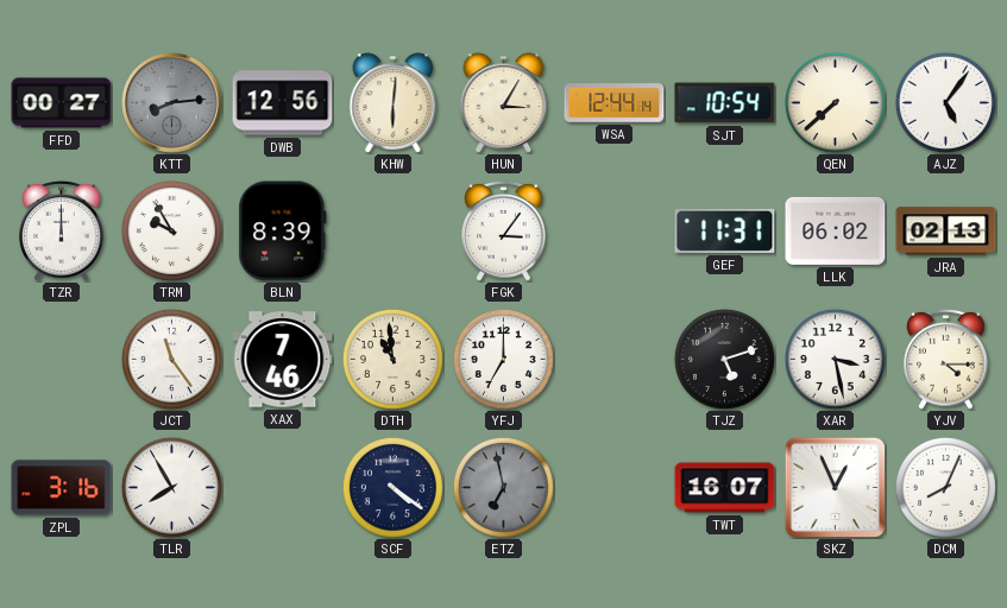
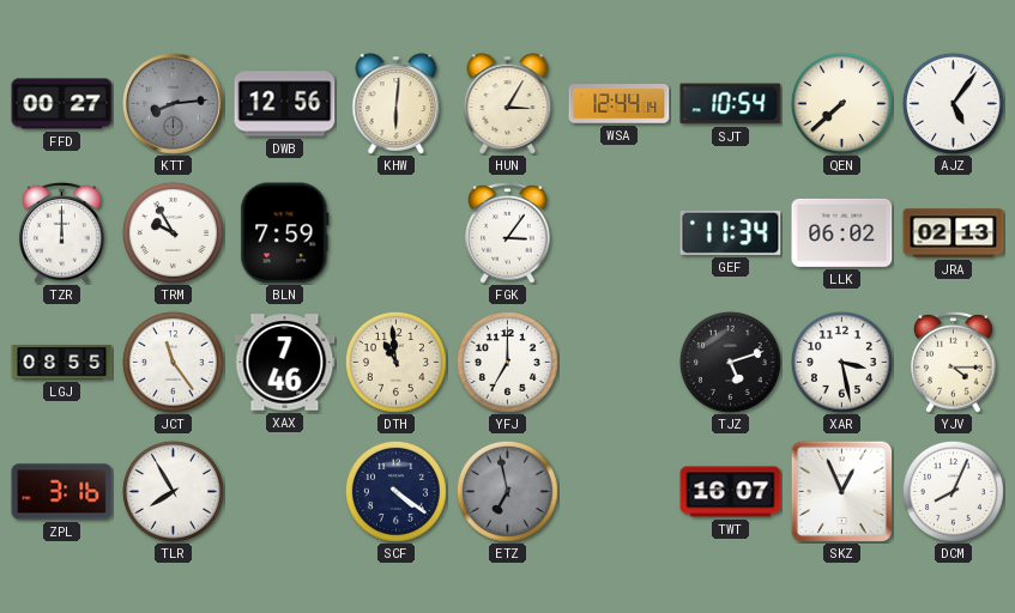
BLN: 8:39 -> 7:59
GEF: 11:31 -> 11:34
LGJ: none -> 08:55
